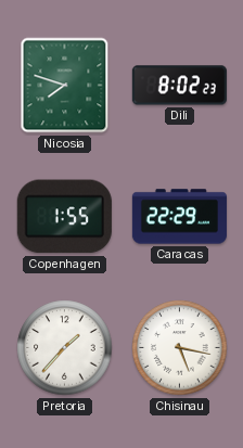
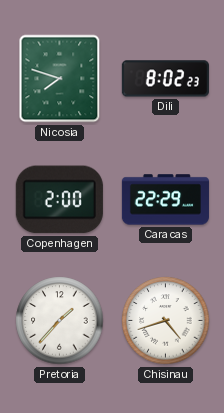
Copenhagen: 1:55 -> 2:00
Chisinau: 5:17 -> 4:42
